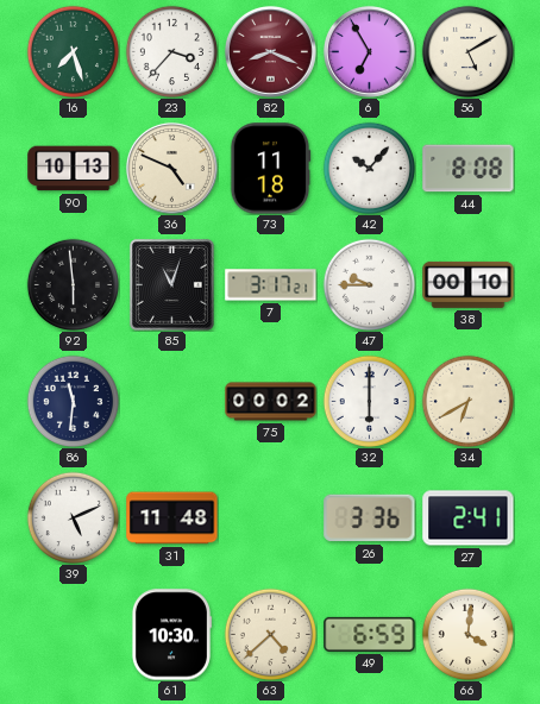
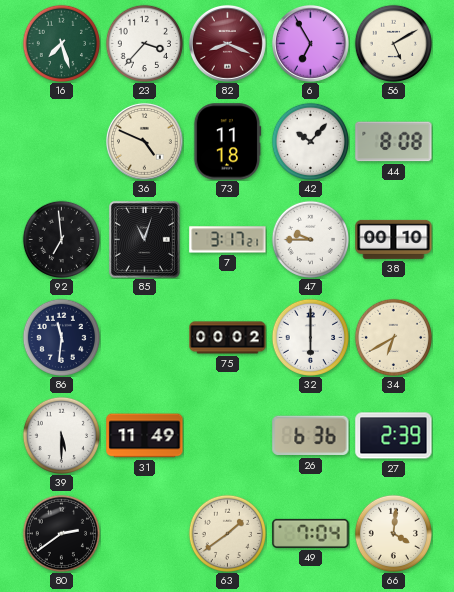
90: 10:13 -> none
92: 5:59 -> 6:59
39: 5:11 -> 5:30
31: 11:48 -> 11:49
26: 3:36 -> 6:36
27: 2:41 -> 2:39
80: none -> 2:39
61: 10:30 -> none
63: 4:38 -> 1:39
49: 6:59 -> 7:04
